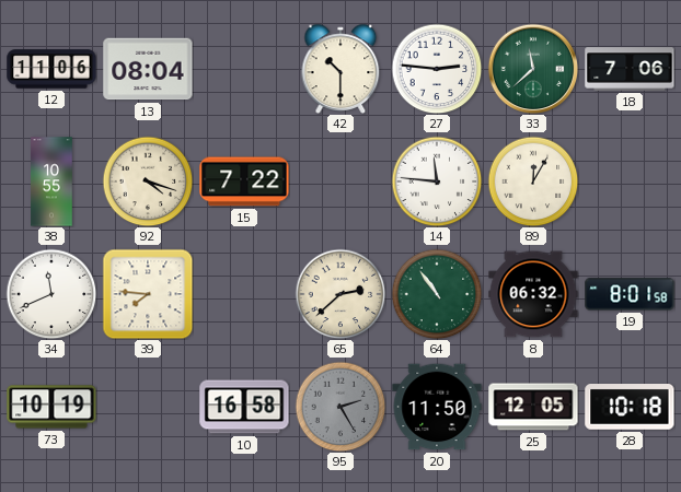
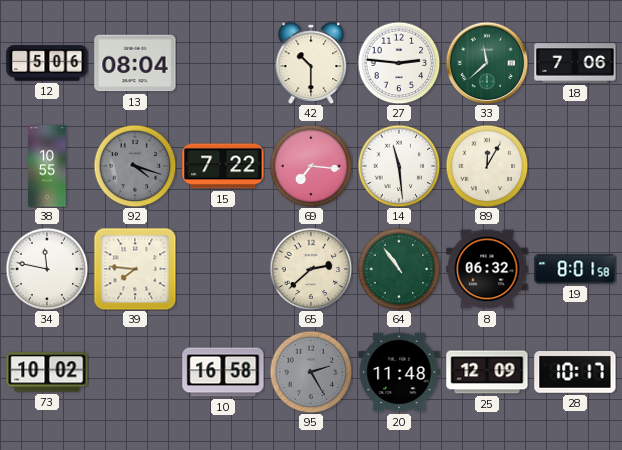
12: 11:06 -> 5:06
92 dial: cream -> grey
69: none -> 7:16
14: 11:46 -> 11:29
34: 11:41 -> 11:47
73: 10:19 -> 10:02
20: 11:50 -> 11:48
25: 12:05 -> 12:09
28: 10:18 -> 10:17
